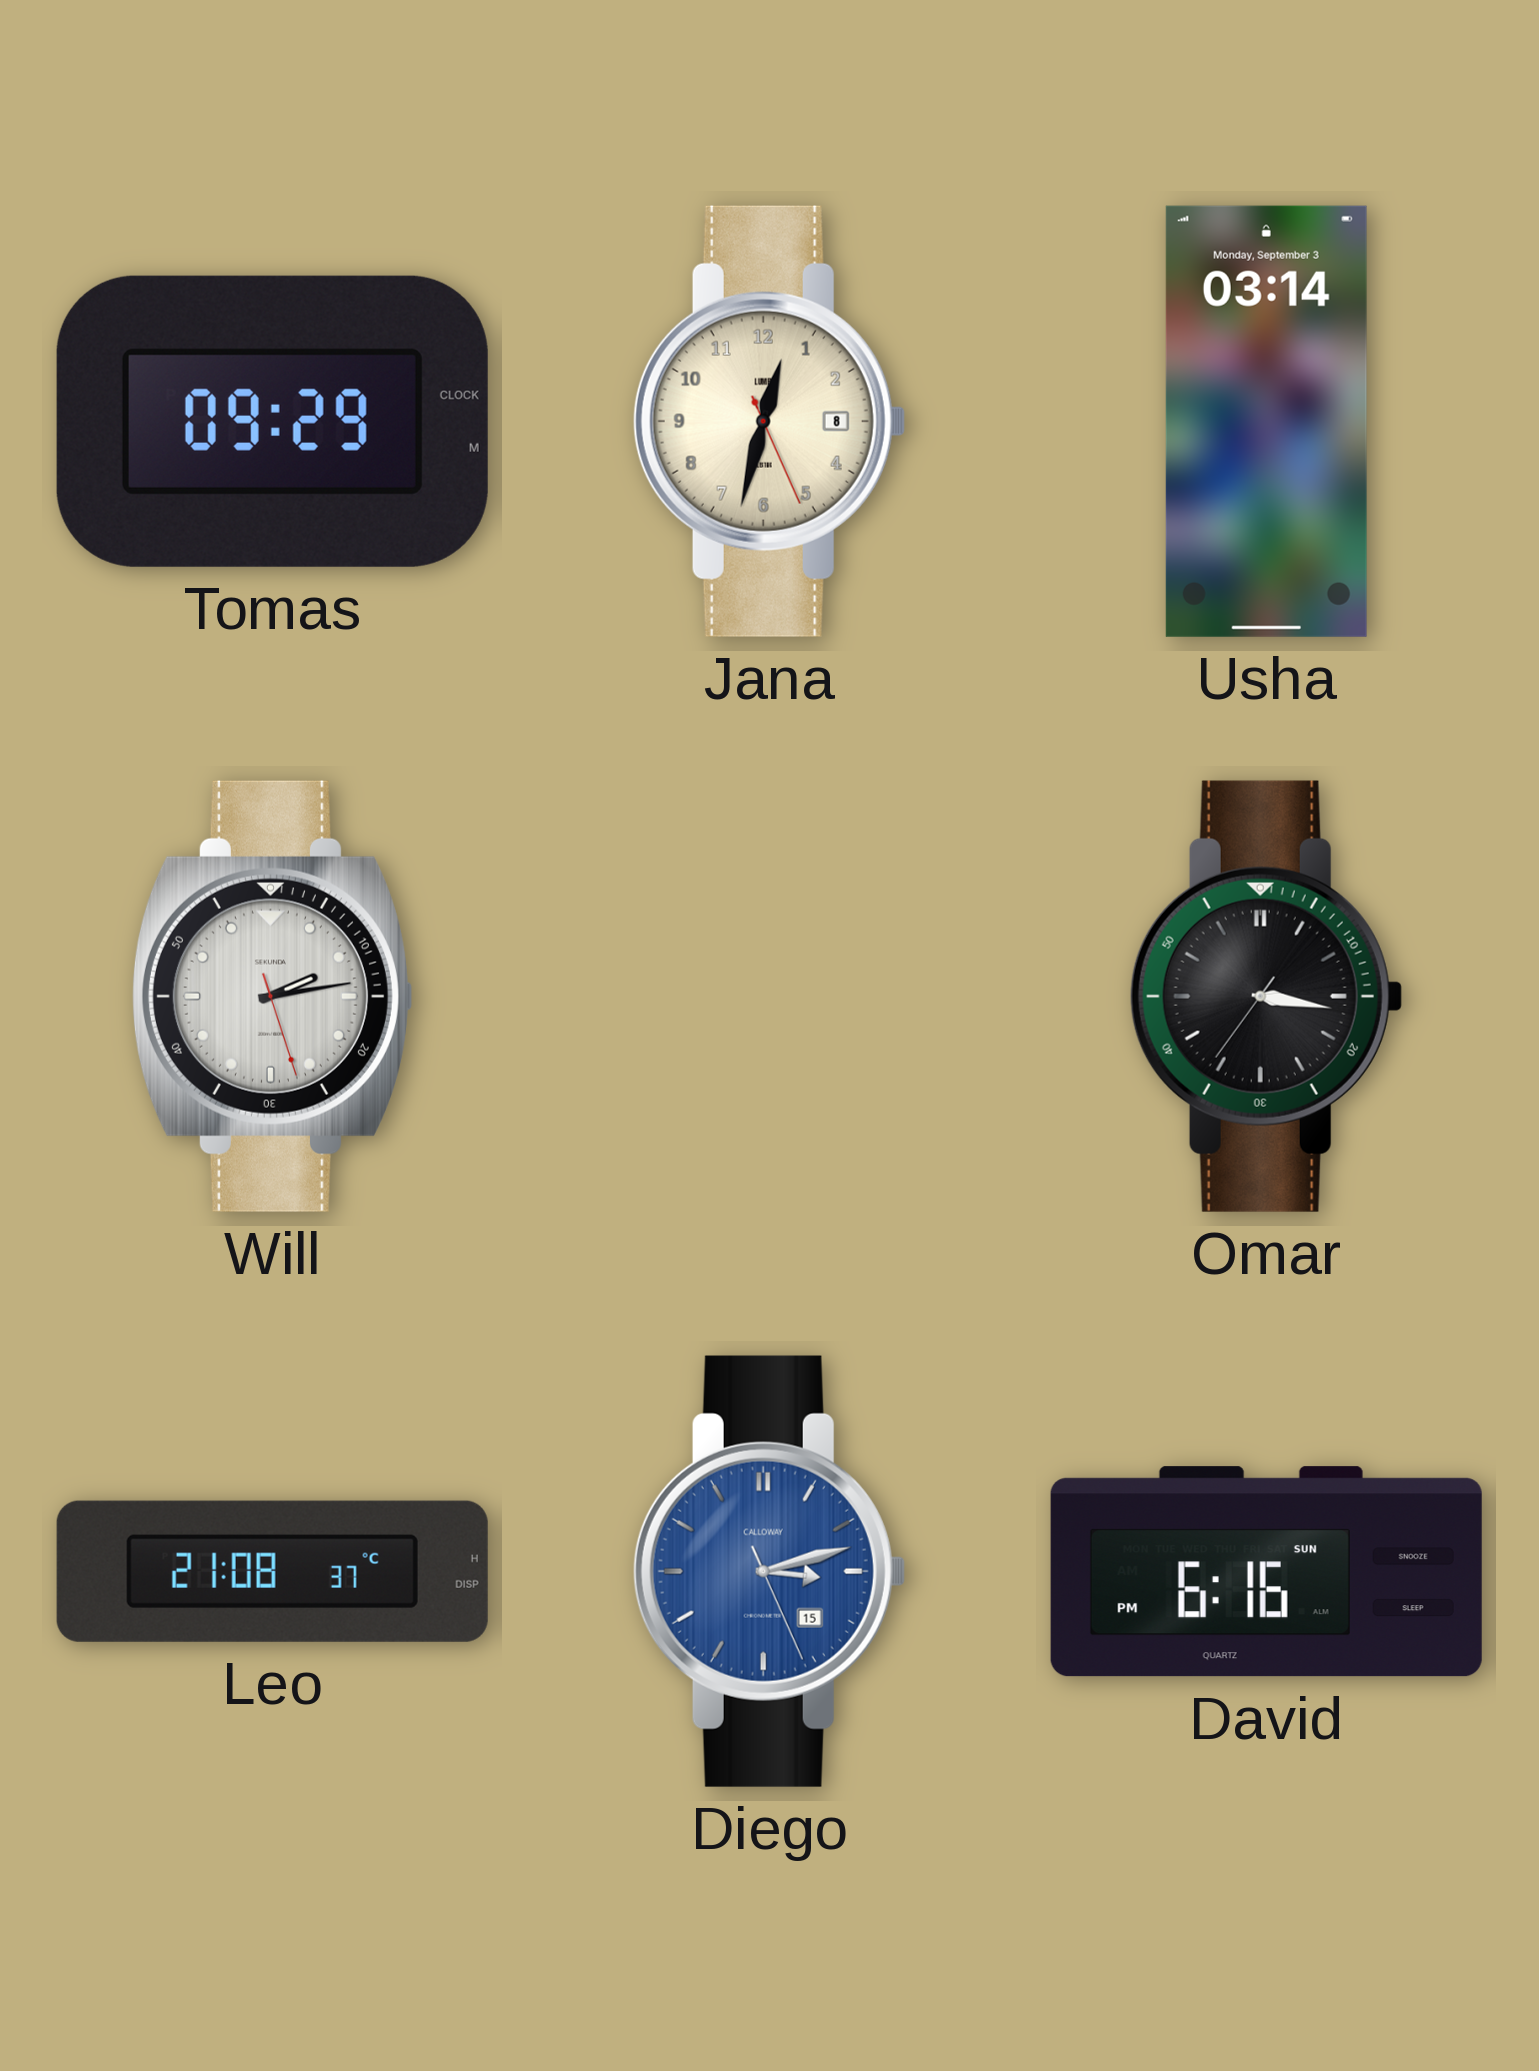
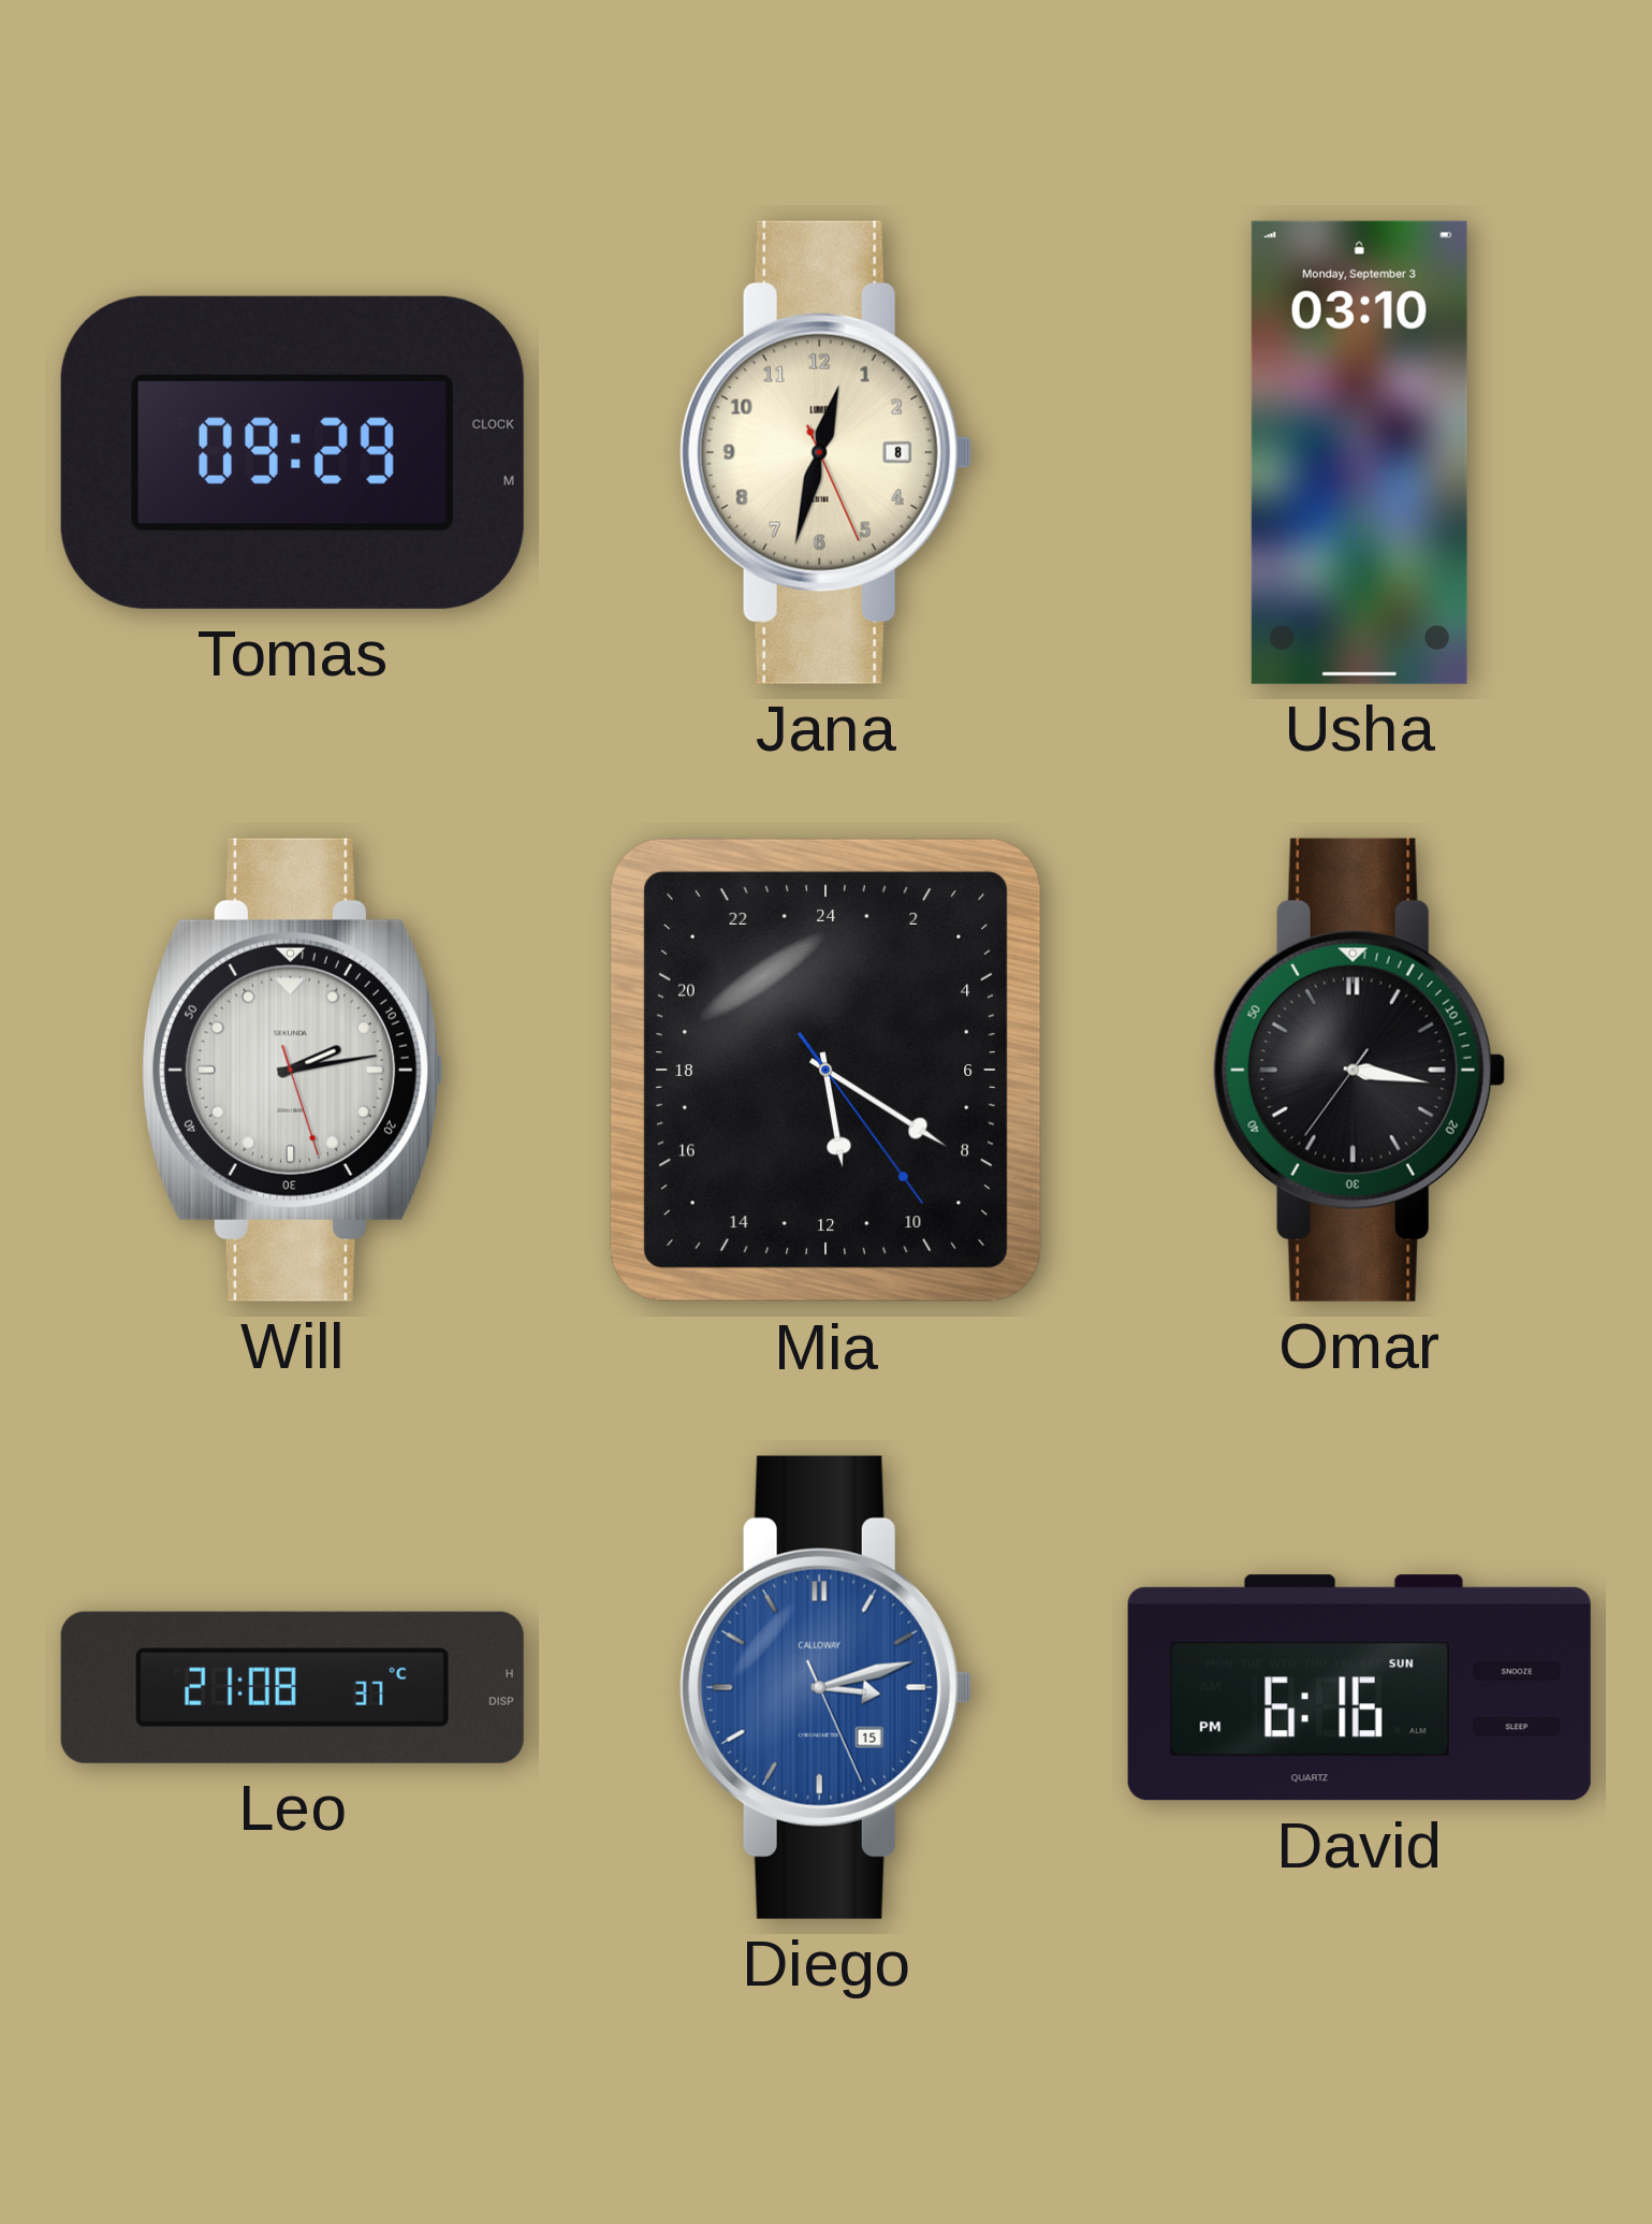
Usha: 03:14 -> 03:10
Mia: none -> 11:20
